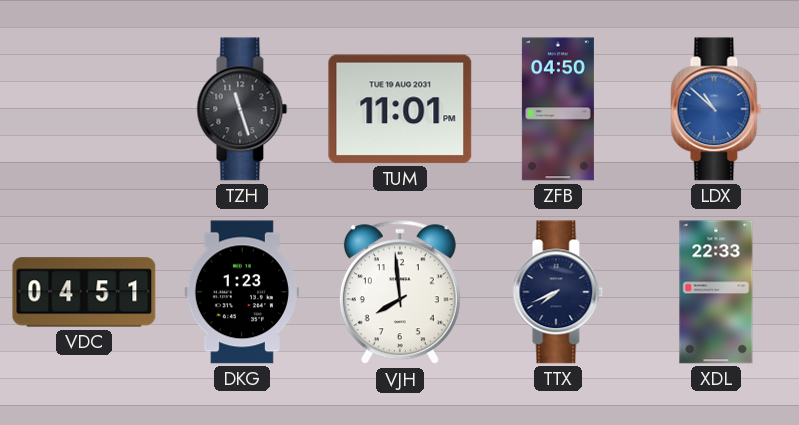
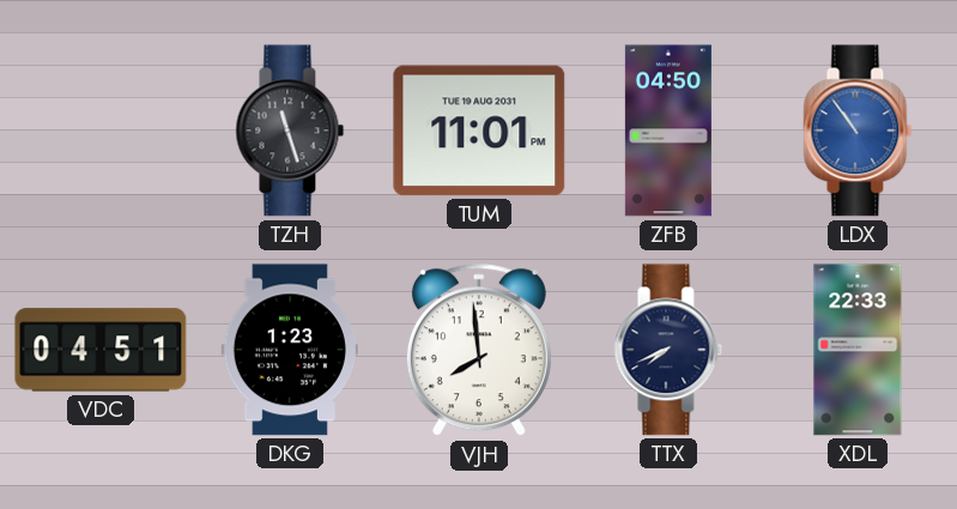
LDX: 10:52 -> 10:54
